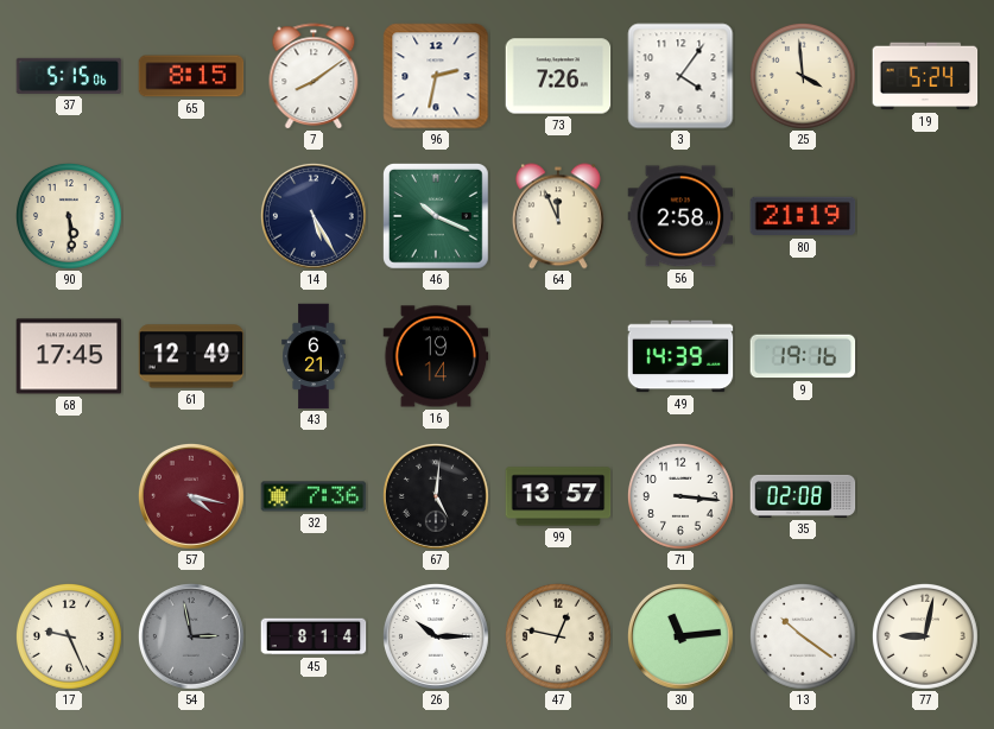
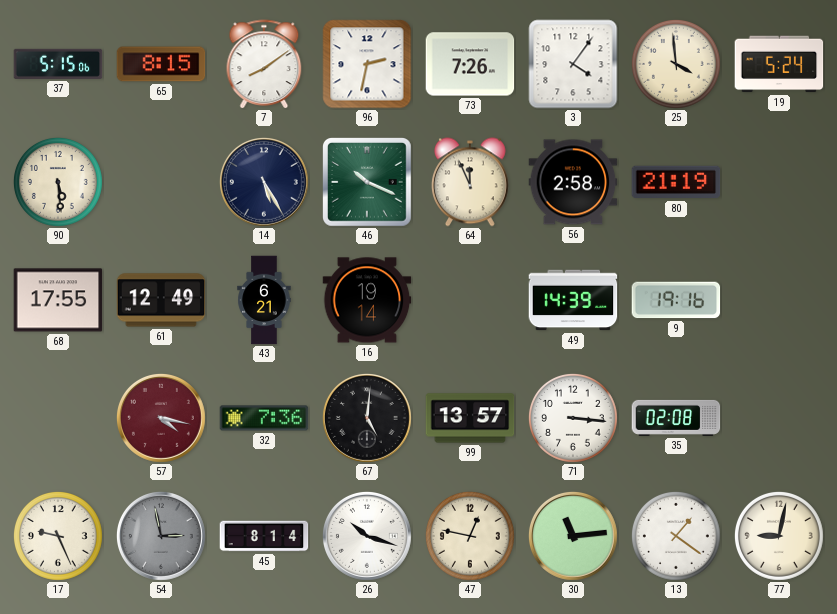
68: 17:45 -> 17:55
26: 10:15 -> 10:18
13: 10:21 -> 1:21
